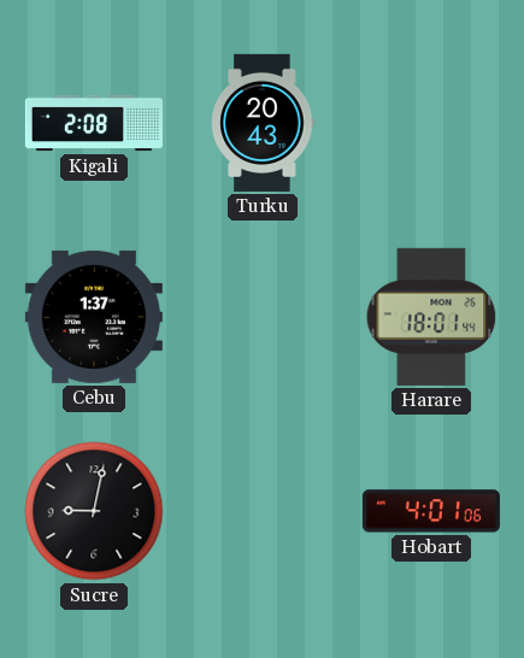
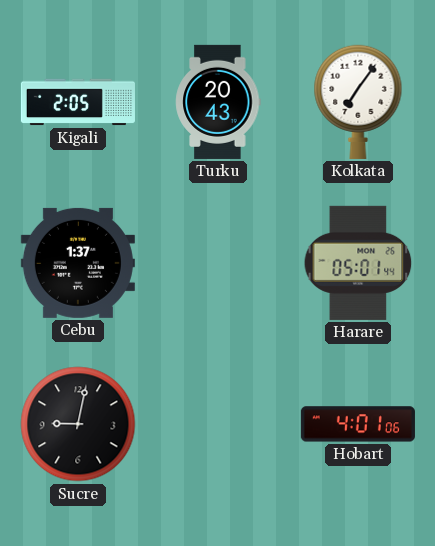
Kigali: 2:08 -> 2:05
Kolkata: none -> 7:06
Harare: 18:01 -> 05:01
